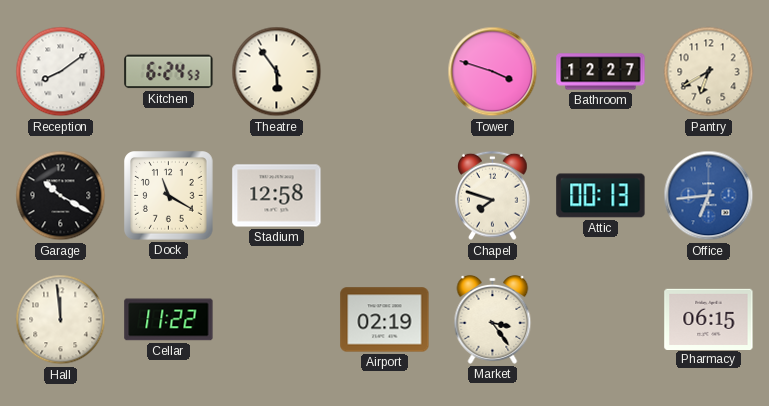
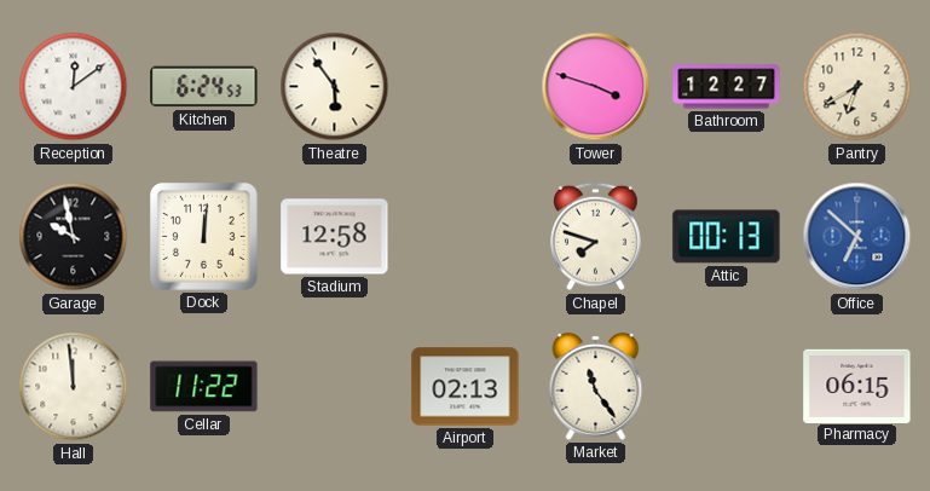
Reception: 8:09 -> 12:09
Garage: 10:20 -> 9:58
Dock: 11:20 -> 12:01
Office: 6:44 -> 6:52
Airport: 02:19 -> 02:13
Market: 3:24 -> 11:24
